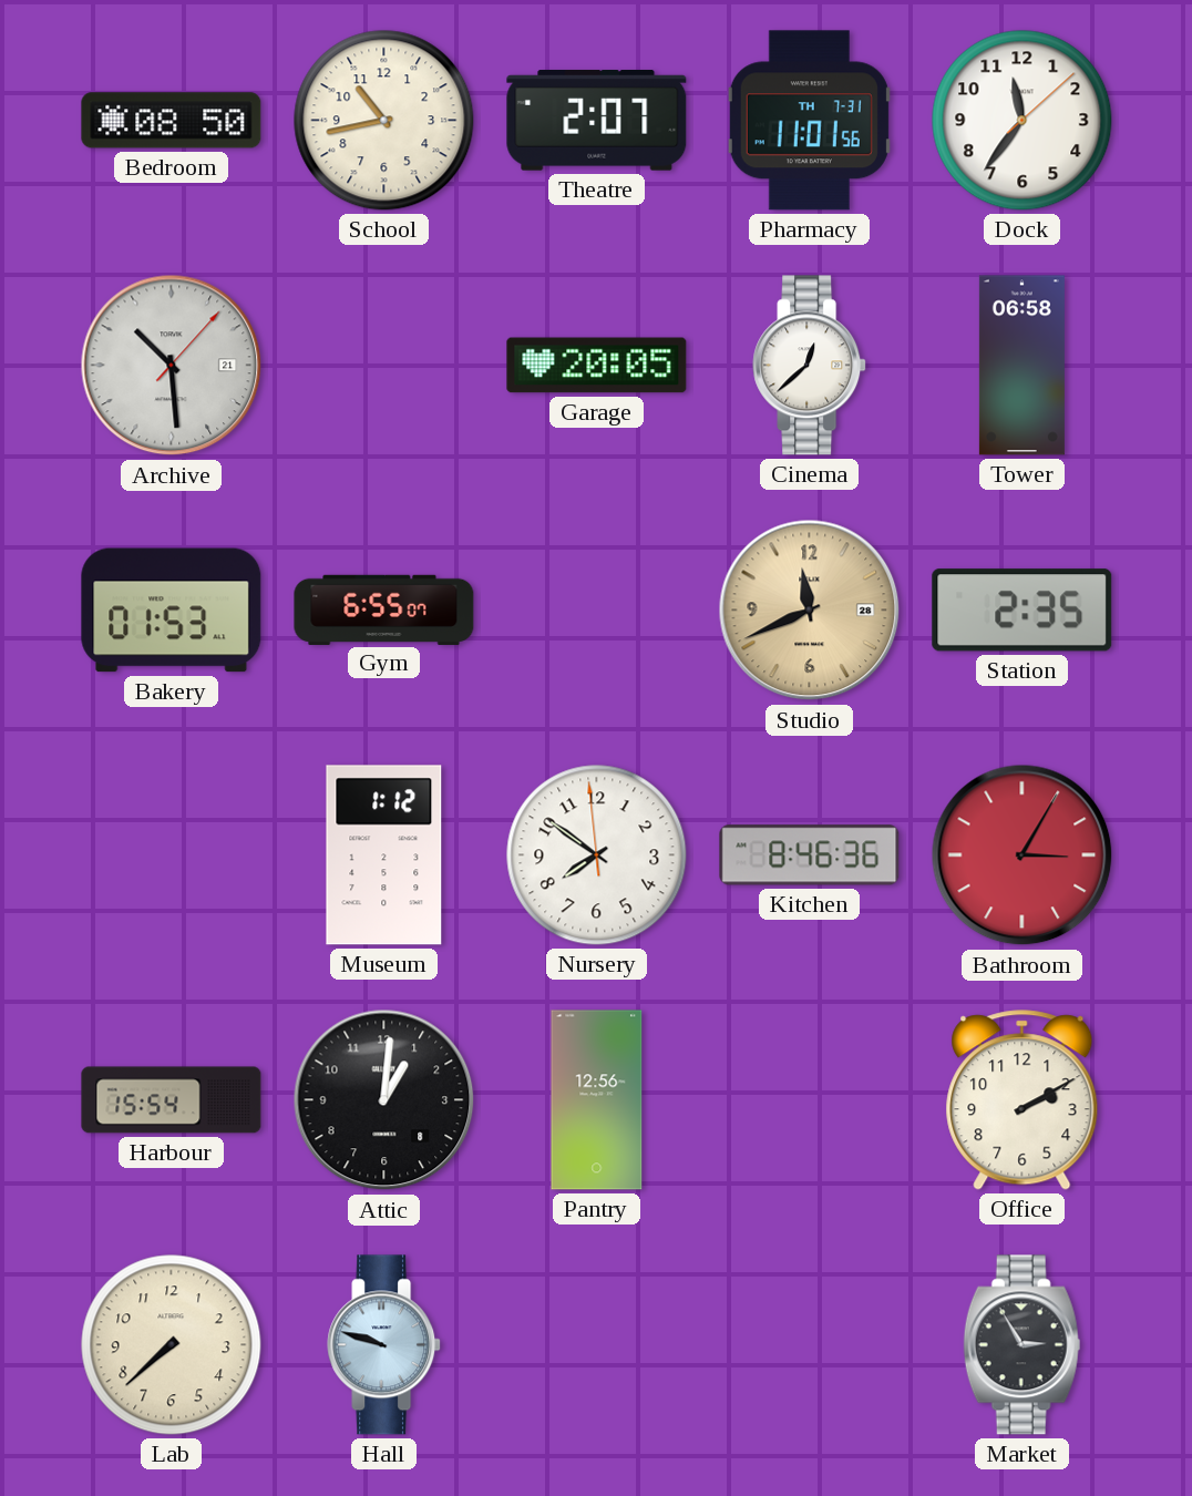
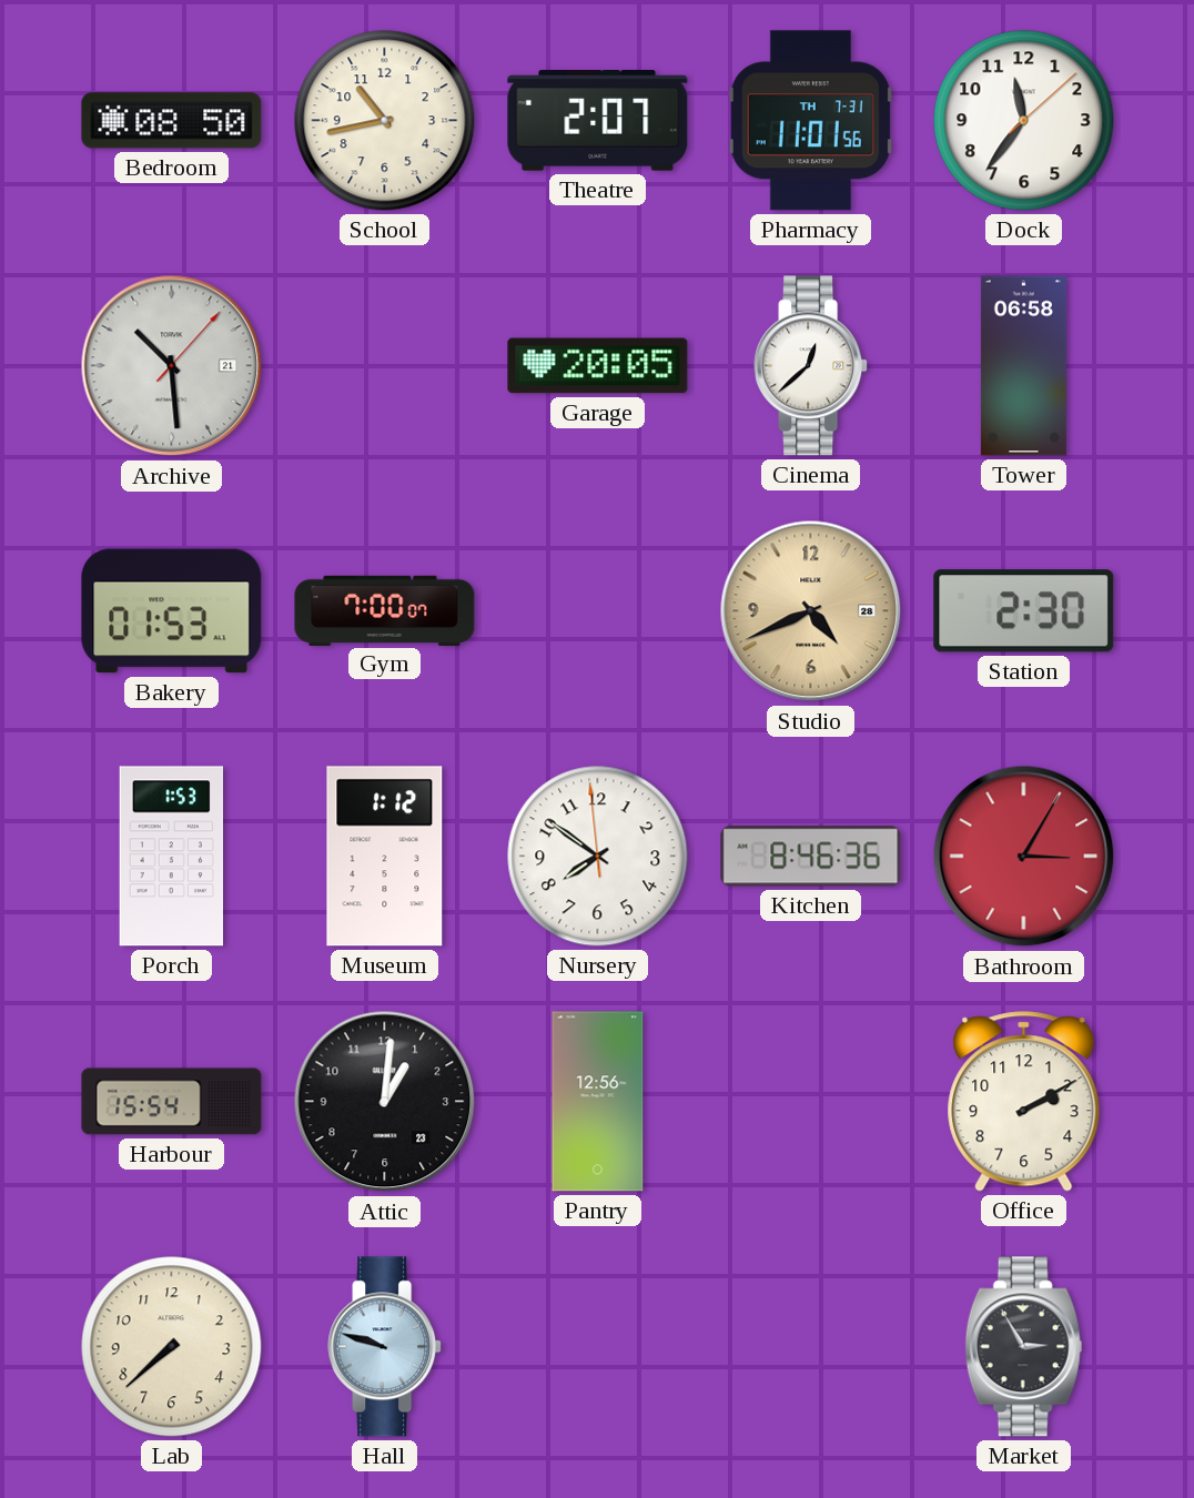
Gym: 6:55 -> 7:00
Studio: 11:41 -> 4:41
Station: 2:35 -> 2:30
Porch: none -> 1:53
Attic date: 8 -> 23
